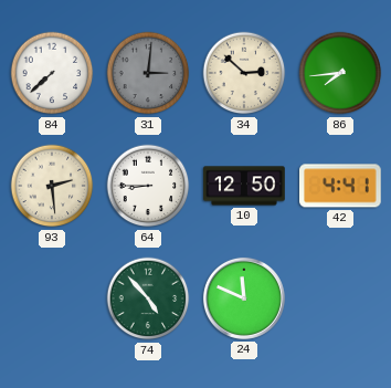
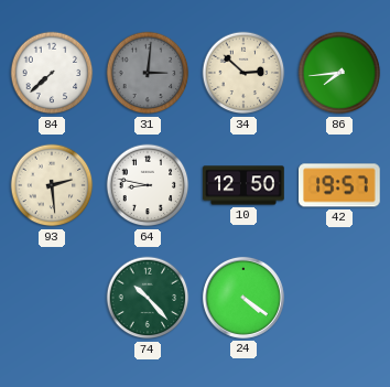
64: 8:45 -> 8:47
42: 4:41 -> 19:57
74: 4:53 -> 10:23
24: 11:49 -> 4:21
